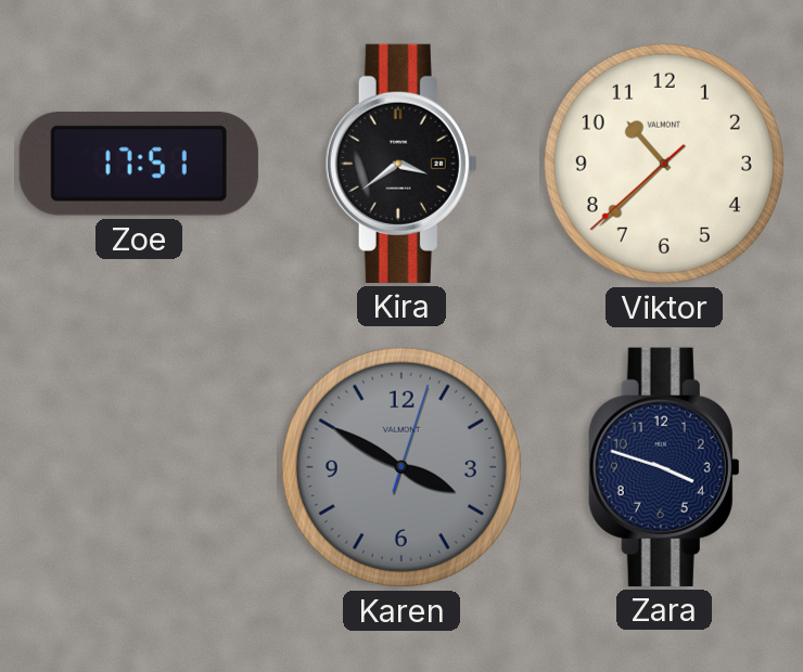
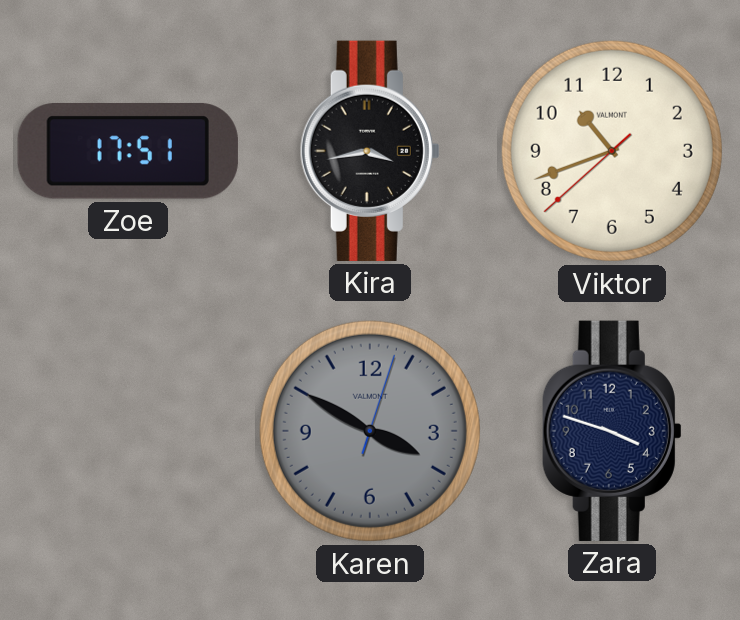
Kira: 3:39 -> 3:43
Viktor: 10:37 -> 10:41
